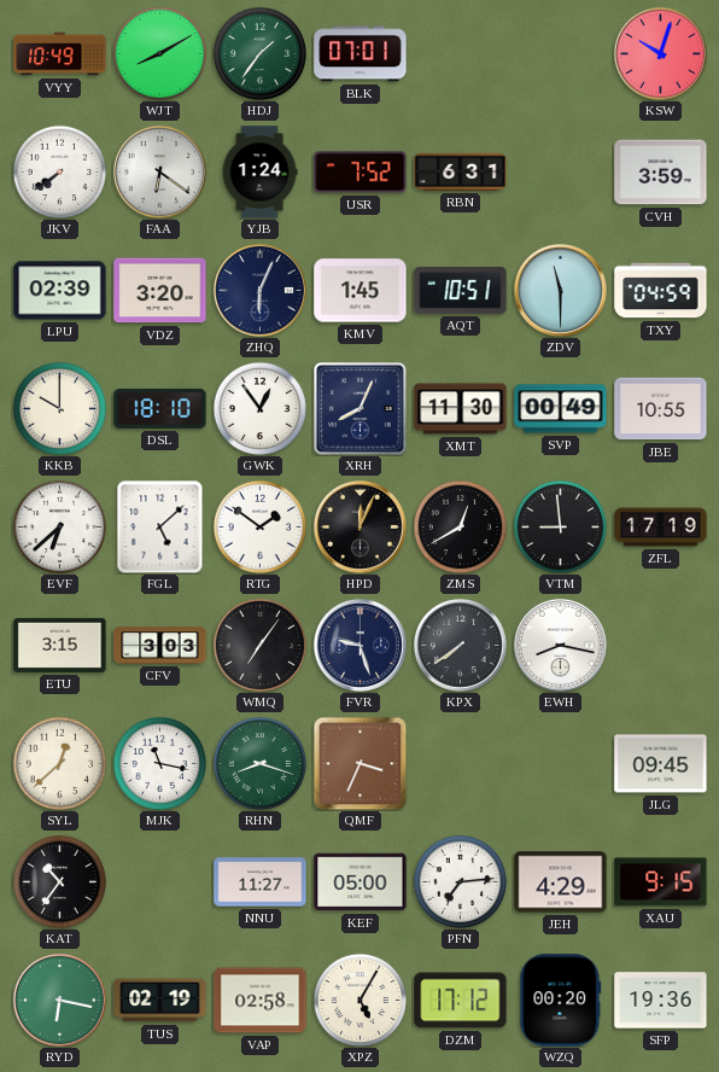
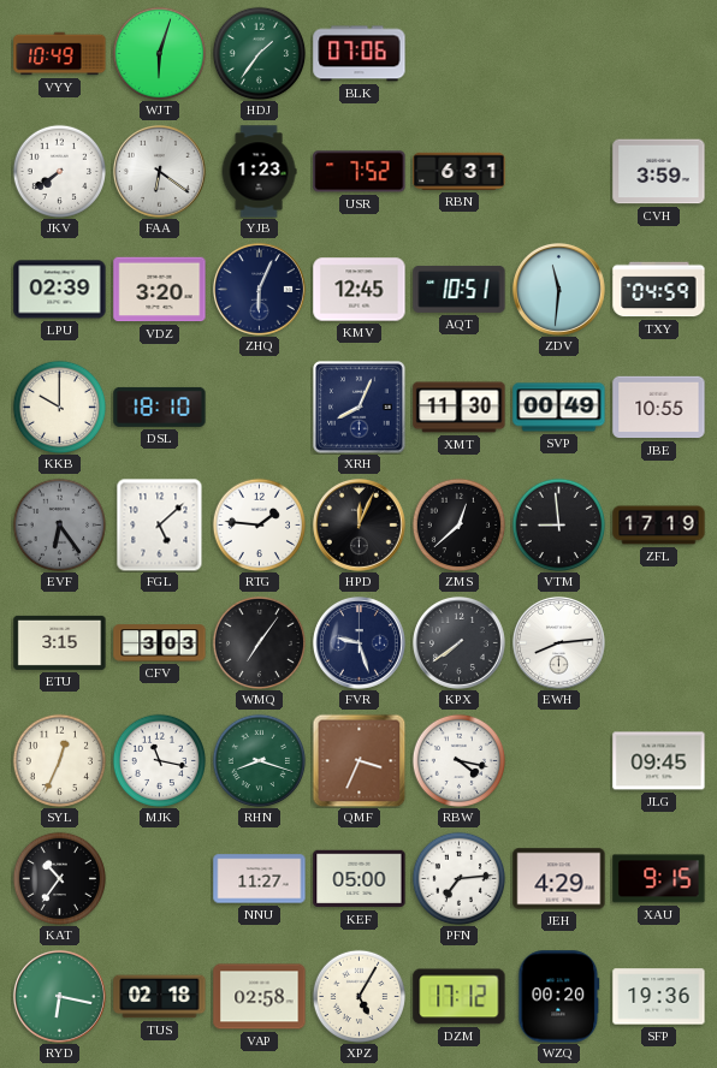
WJT: 8:10 -> 6:03
BLK: 07:01 -> 07:06
KSW: 10:03 -> none
YJB: 1:24 -> 1:23
KMV: 1:45 -> 12:45
ZDV: 11:30 -> 11:31
GWK: 12:54 -> none
EVF: 6:38 -> 6:24
EVF dial: white -> grey
RTG: 1:51 -> 1:46
ZMS: 12:40 -> 12:38
EWH: 8:17 -> 8:14
SYL: 12:38 -> 12:34
RBW: none -> 4:17
TUS: 02:19 -> 02:18
